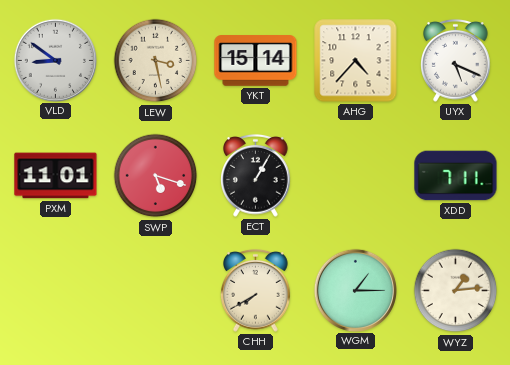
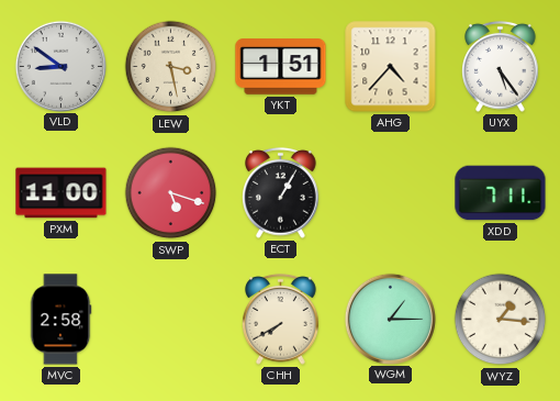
YKT: 15:14 -> 1:51
UYX: 5:19 -> 5:24
PXM: 11:01 -> 11:00
MVC: none -> 2:58
WYZ: 1:14 -> 1:16
